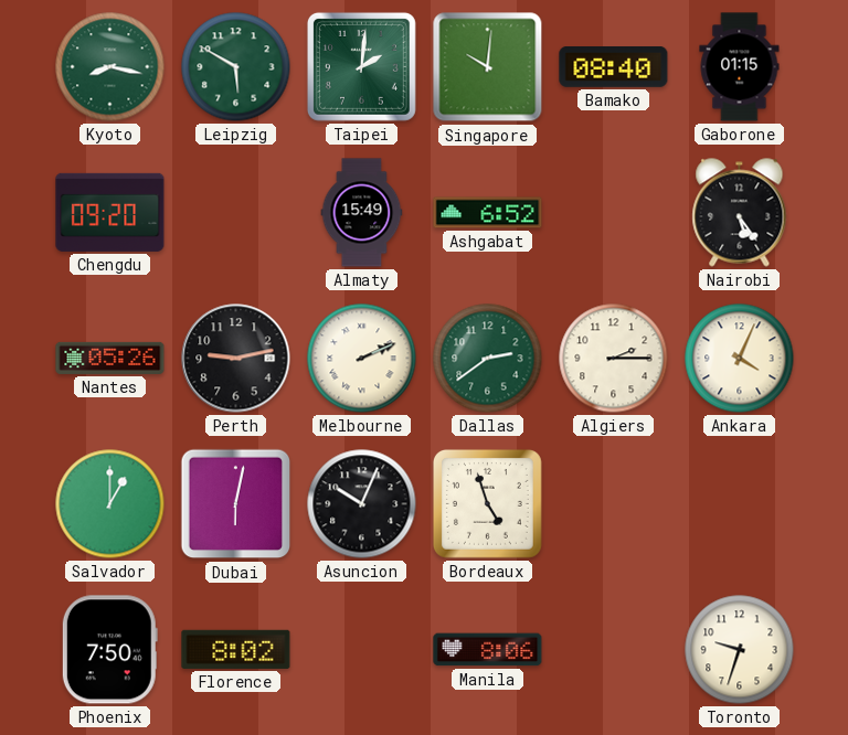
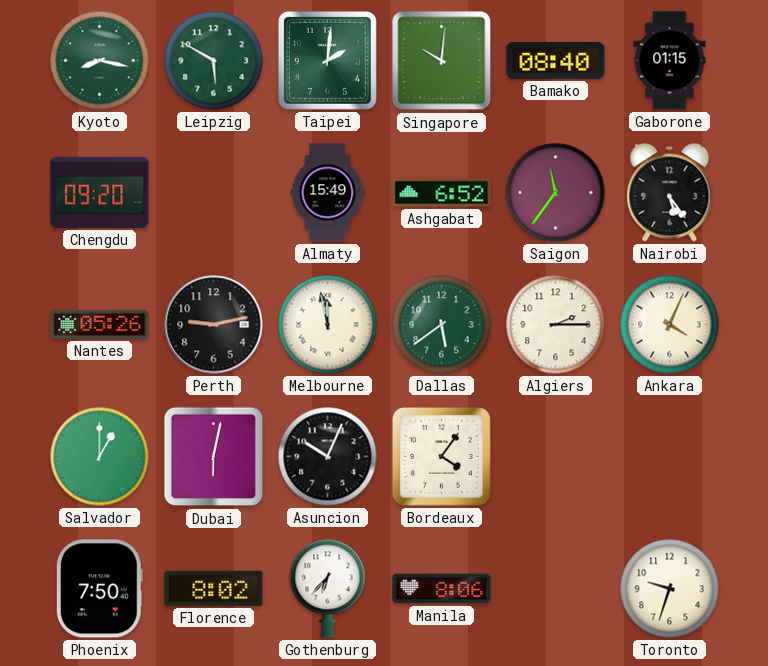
Saigon: none -> 11:36
Melbourne: 2:11 -> 11:58
Dallas: 2:39 -> 5:39
Bordeaux: 4:57 -> 4:06
Gothenburg: none -> 6:37
